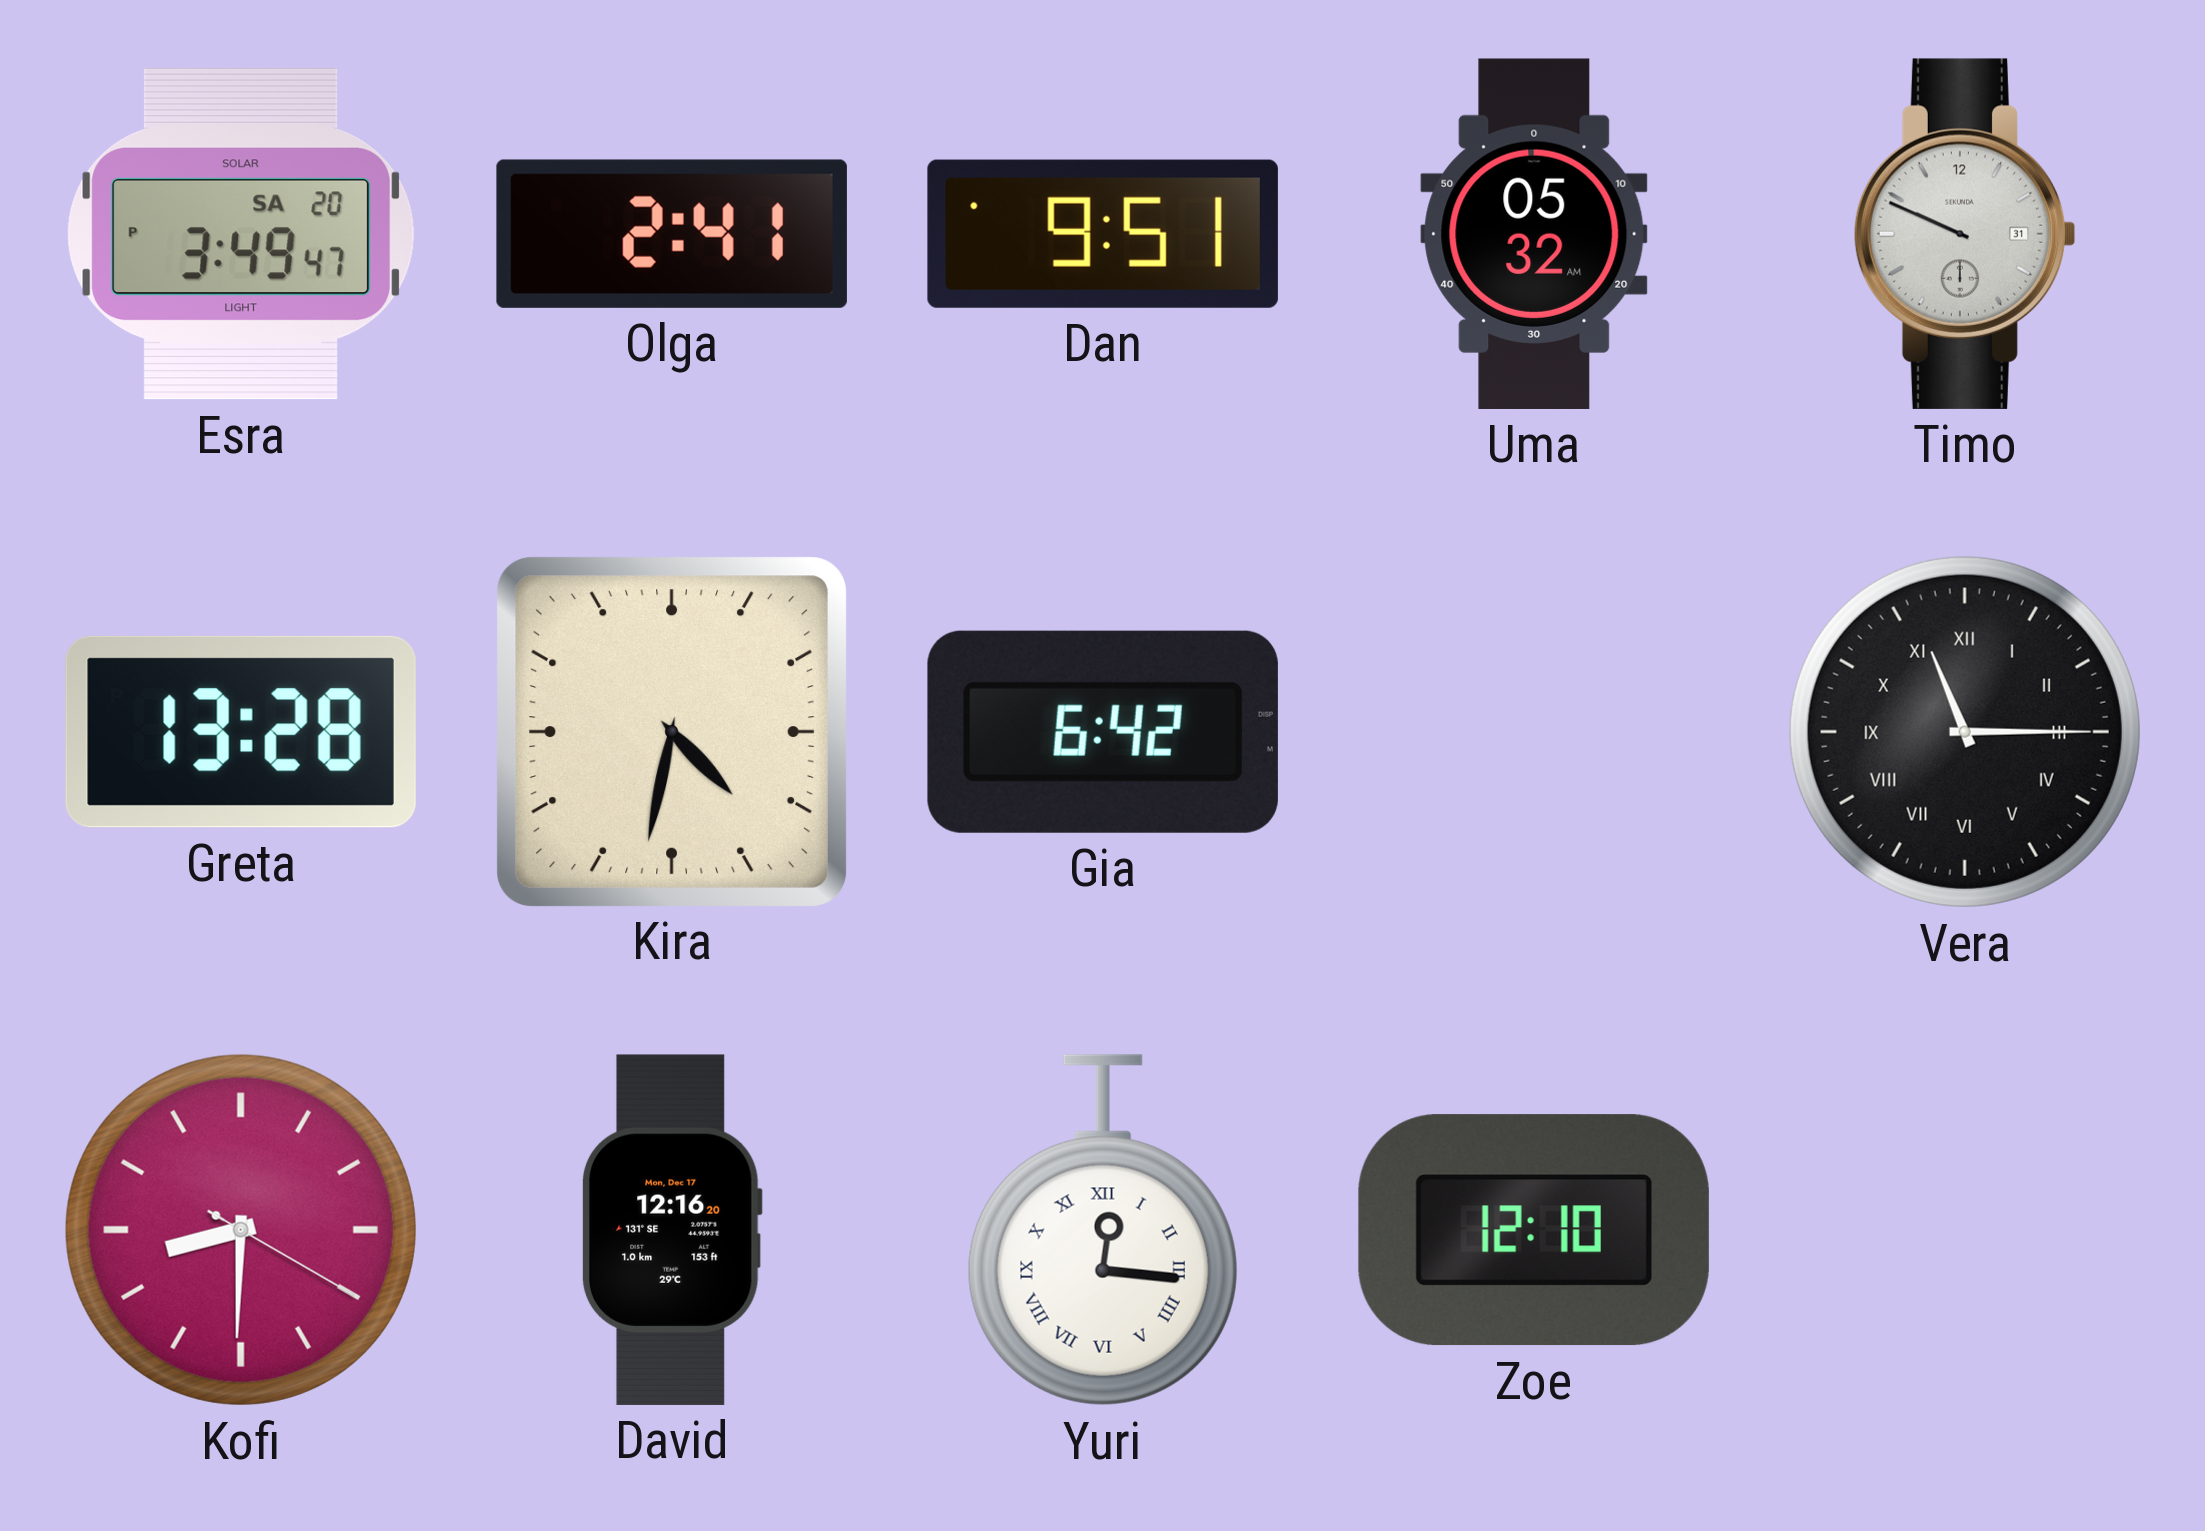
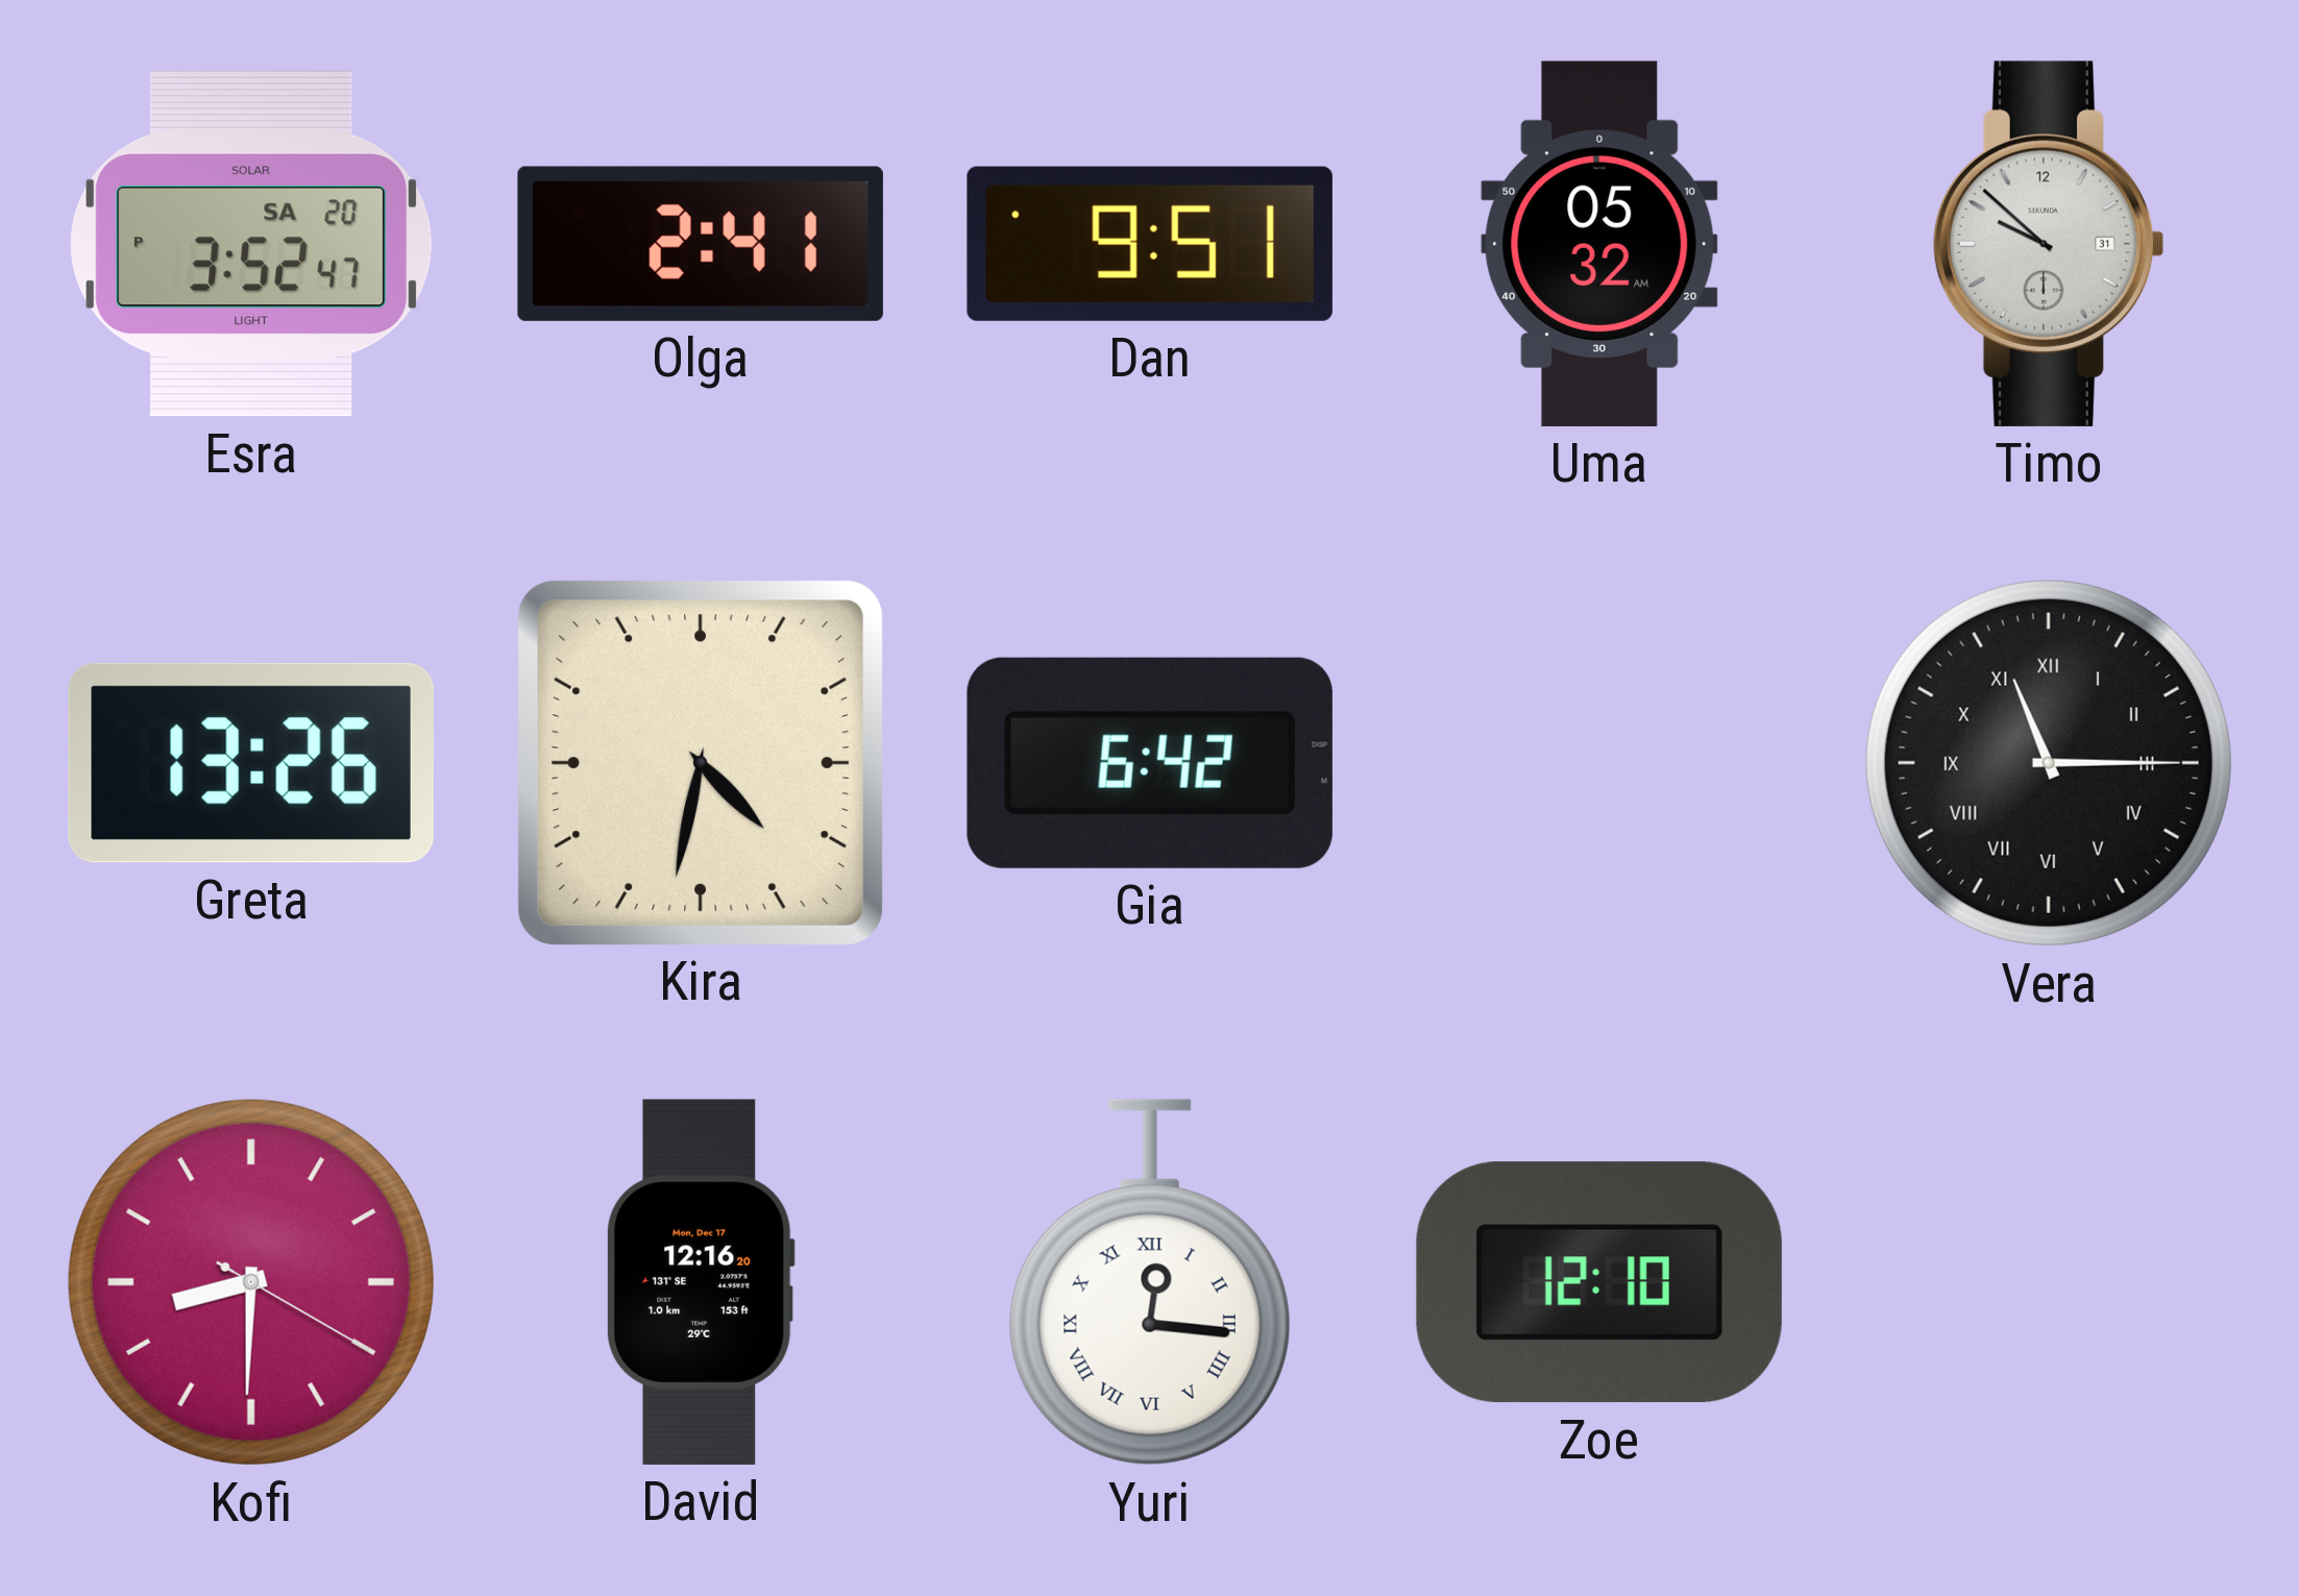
Esra: 3:49 -> 3:52
Timo: 9:49 -> 9:52
Greta: 13:28 -> 13:26
